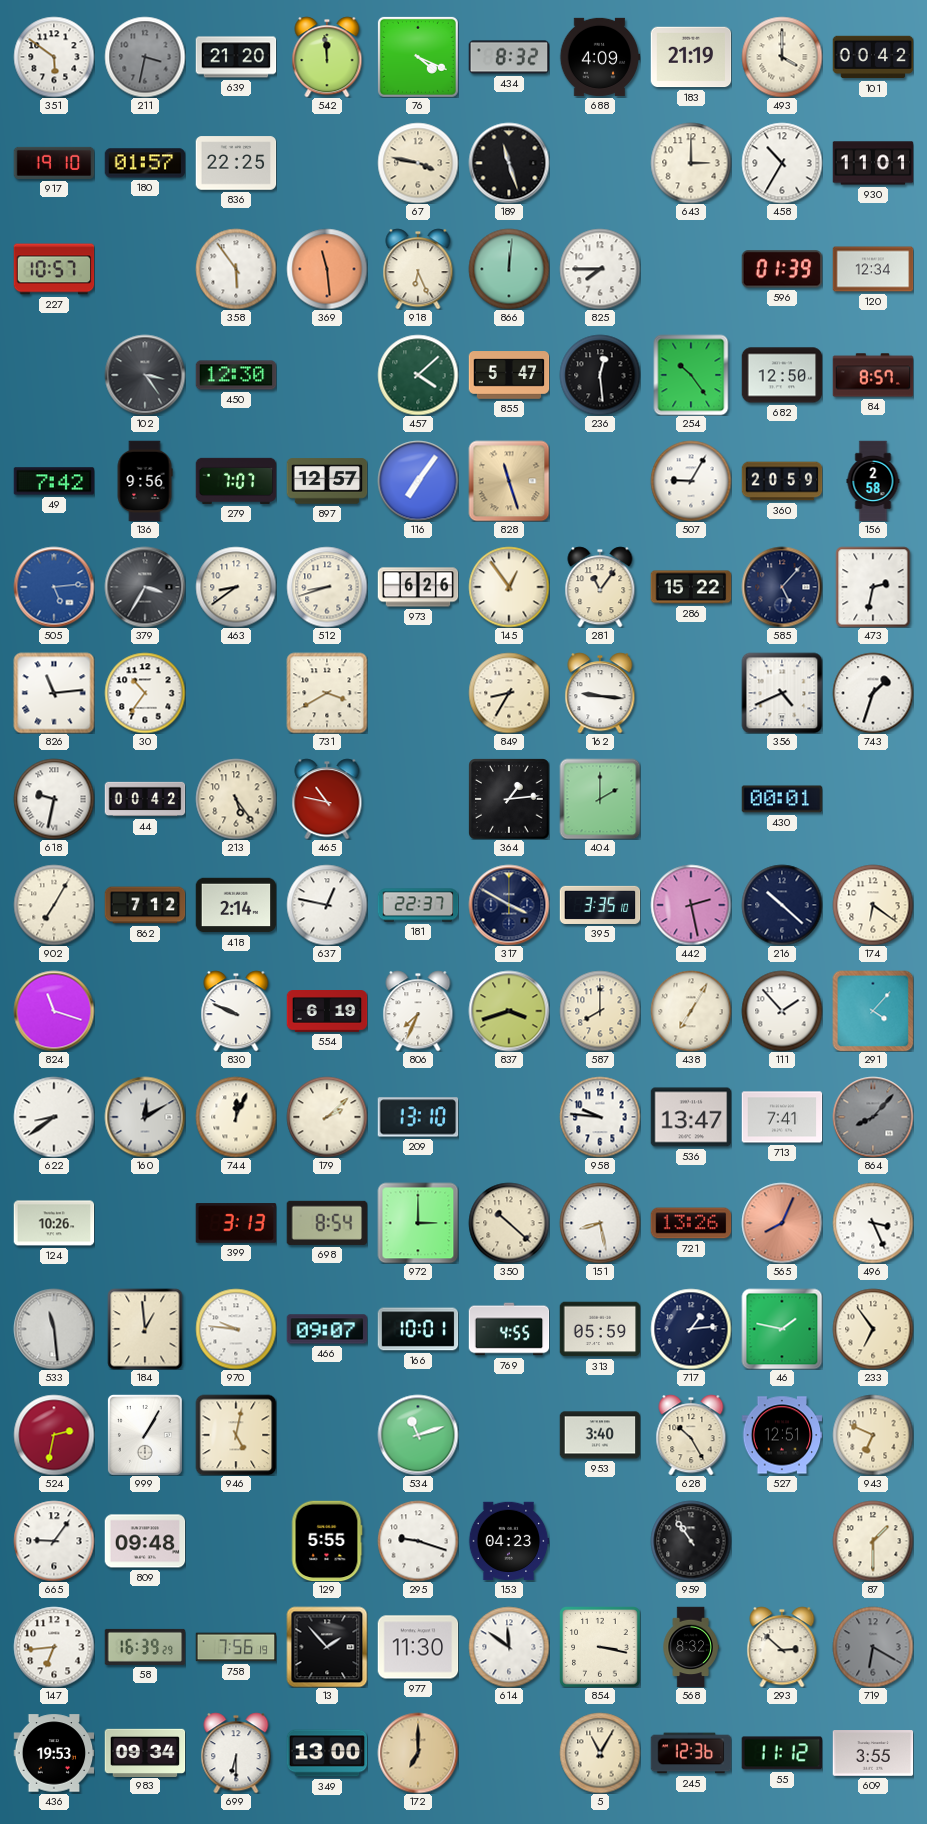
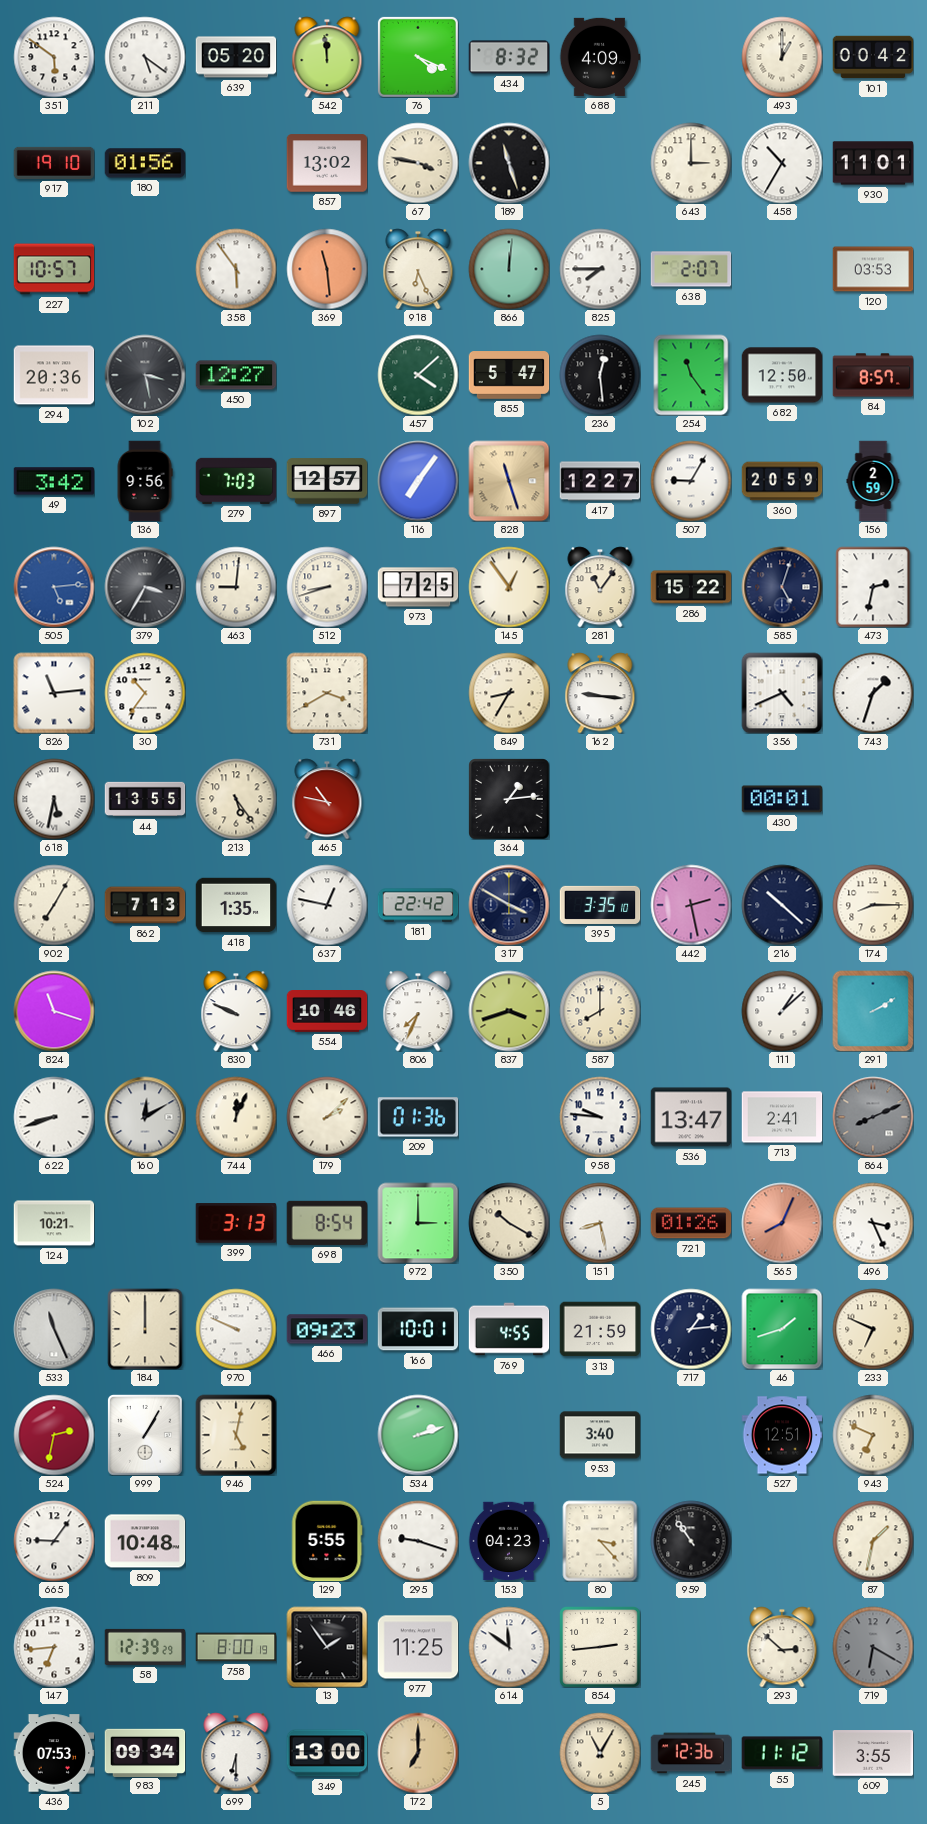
211: 3:32 -> 5:21
211 dial: grey -> white
639: 21:20 -> 05:20
183: 21:19 -> none
493: 4:00 -> 1:00
180: 01:57 -> 01:56
836: 22:25 -> none
857: none -> 13:02
638: none -> 2:07
596: 01:39 -> none
120: 12:34 -> 03:53
294: none -> 20:36
102: 3:24 -> 3:28
450: 12:30 -> 12:27
254: 10:24 -> 11:24
49: 7:42 -> 3:42
279: 7:07 -> 7:03
417: none -> 12:27
156: 2:58 -> 2:59
463: 8:39 -> 9:01
973: 6:26 -> 7:25
585: 5:07 -> 5:03
618: 9:32 -> 5:32
44: 00:42 -> 13:55
404: 2:00 -> none
862: 7:12 -> 7:13
418: 2:14 -> 1:35
181: 22:37 -> 22:42
174: 6:21 -> 8:15
554: 6:19 -> 10:46
438: 7:05 -> none
111: 1:53 -> 1:08
291: 4:07 -> 2:10
622: 8:39 -> 8:42
209: 13:10 -> 01:36
713: 7:41 -> 2:41
864: 8:07 -> 8:11
124: 10:26 -> 10:21
350: 10:22 -> 10:20
721: 13:26 -> 01:26
533: 11:29 -> 11:26
184: 12:59 -> 12:00
970: 9:46 -> 9:49
466: 09:07 -> 09:23
313: 05:59 -> 21:59
46: 1:47 -> 1:42
233: 6:54 -> 6:49
534: 11:12 -> 2:12
628: 10:25 -> none
809: 09:48 -> 10:48
80: none -> 3:23
87: 1:30 -> 1:32
58: 16:39 -> 12:39
758: 7:56 -> 8:00
13: 1:53 -> 1:54
977: 11:30 -> 11:25
854: 3:17 -> 2:44
568: 8:32 -> none
436: 19:53 -> 07:53
